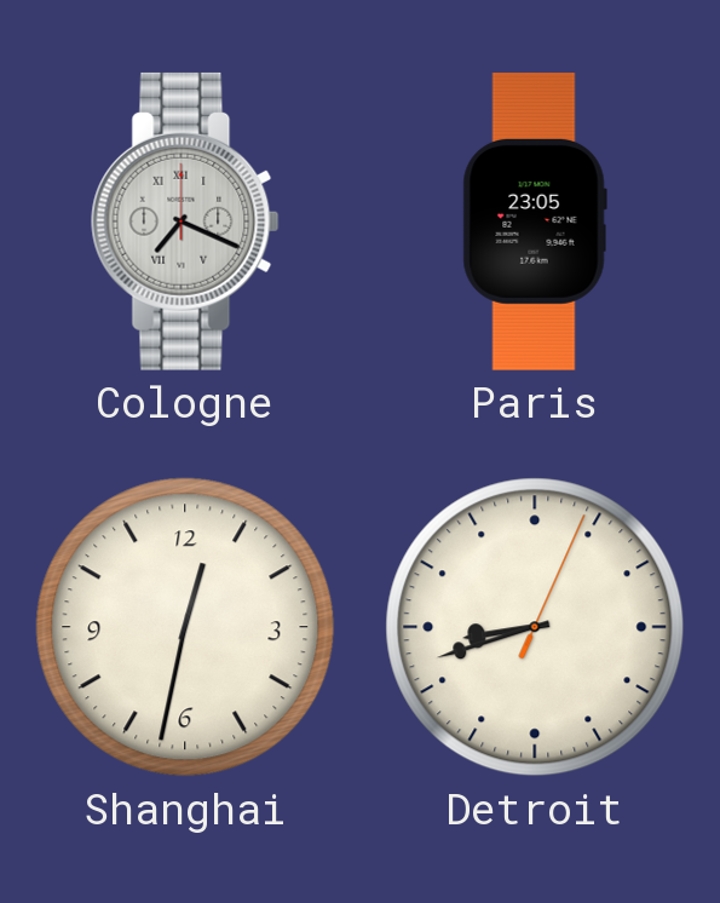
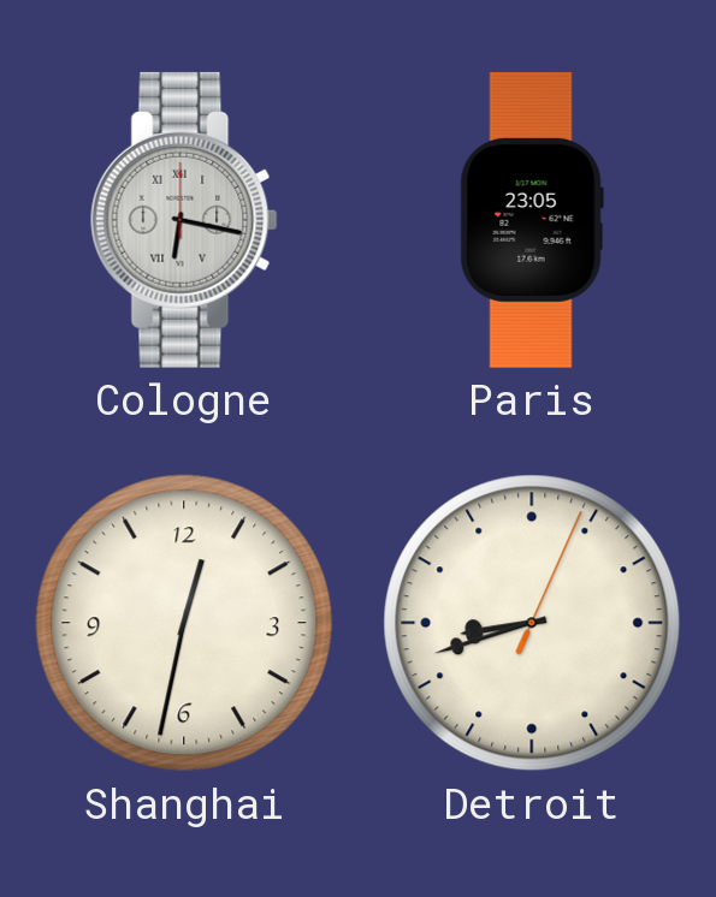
Cologne: 7:19 -> 6:17
